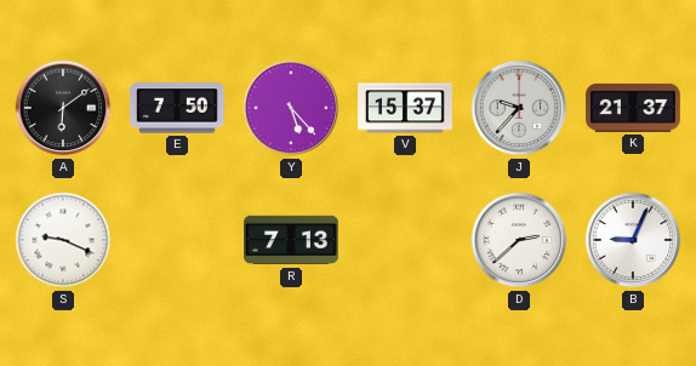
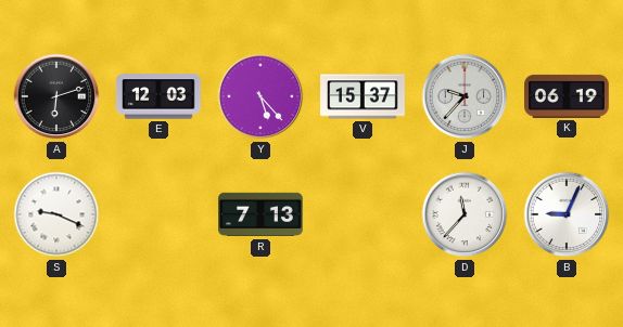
A: 6:09 -> 6:12
E: 7:50 -> 12:03
K: 21:37 -> 06:19
D: 2:38 -> 11:37
